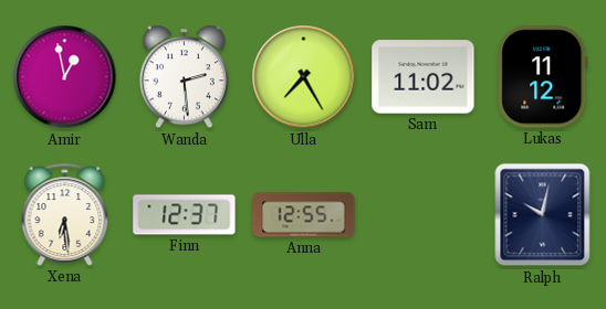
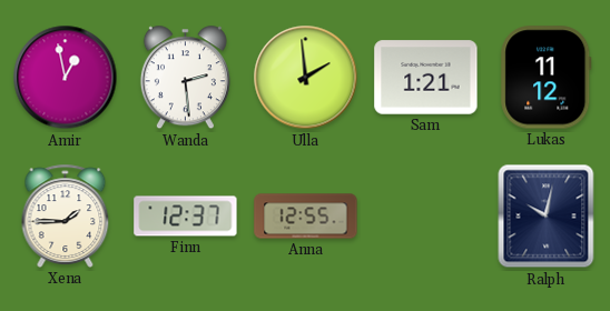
Ulla: 7:25 -> 1:59
Sam: 11:02 -> 1:21
Xena: 6:29 -> 1:45
